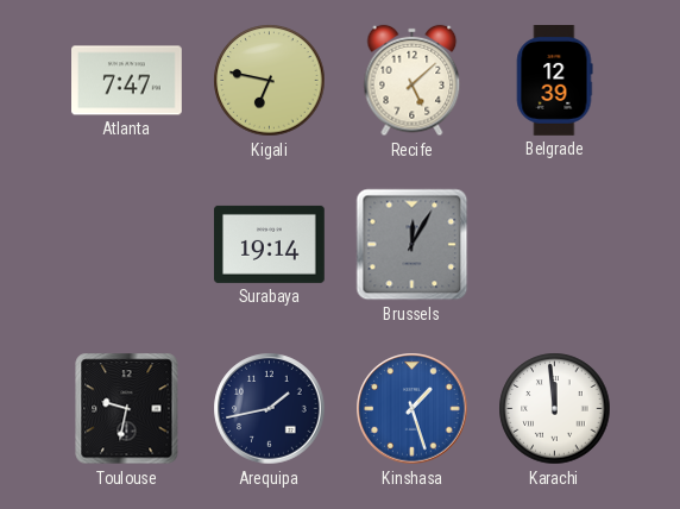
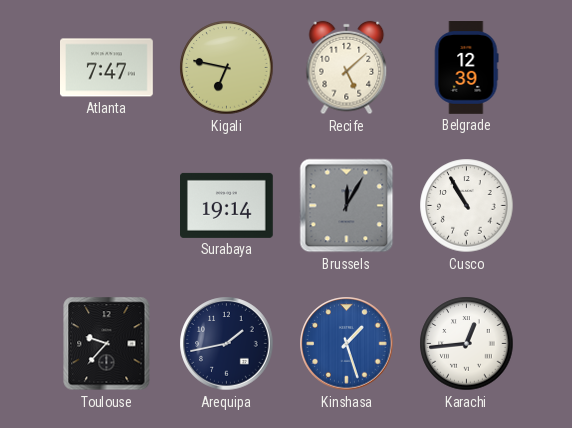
Cusco: none -> 10:55
Toulouse: 9:32 -> 9:37
Karachi: 11:59 -> 12:44
